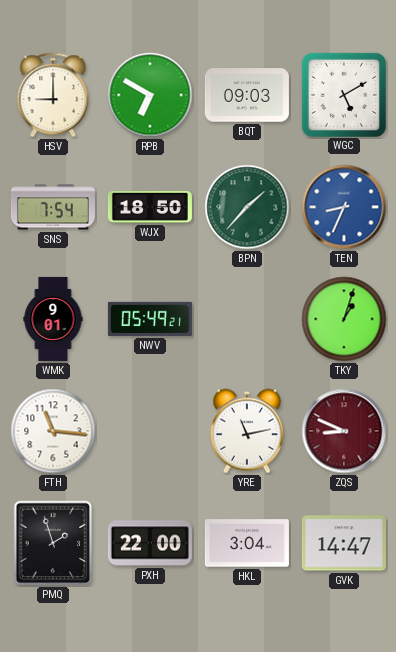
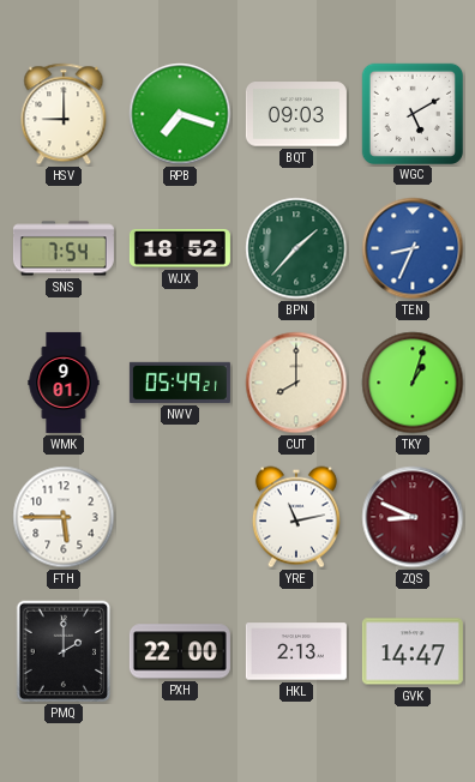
RPB: 6:50 -> 7:18
WJX: 18:50 -> 18:52
CUT: none -> 8:00
FTH: 11:16 -> 5:45
PMQ: 1:57 -> 2:00
HKL: 3:04 -> 2:13
